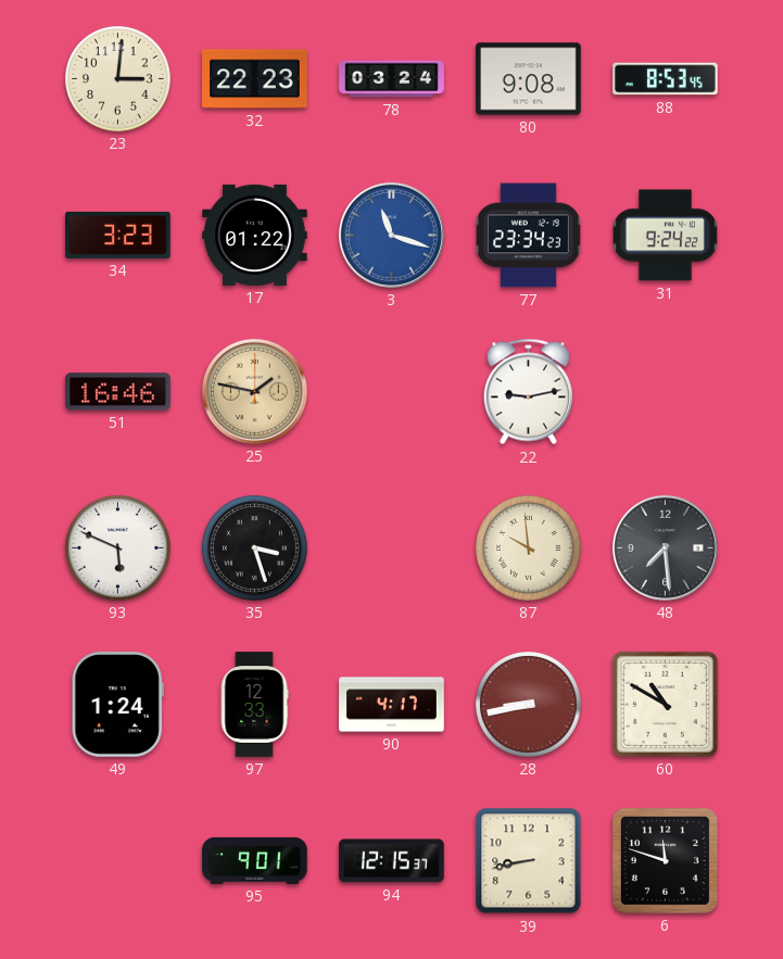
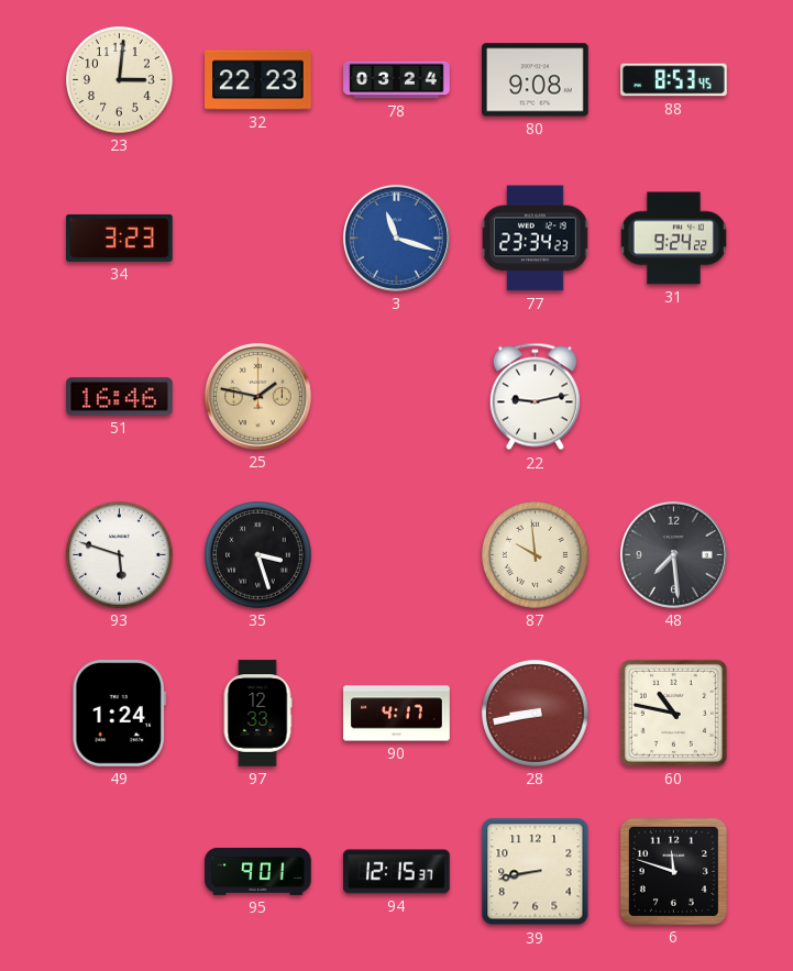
17: 01:22 -> none
93: 5:49 -> 5:48
60: 10:50 -> 10:47
